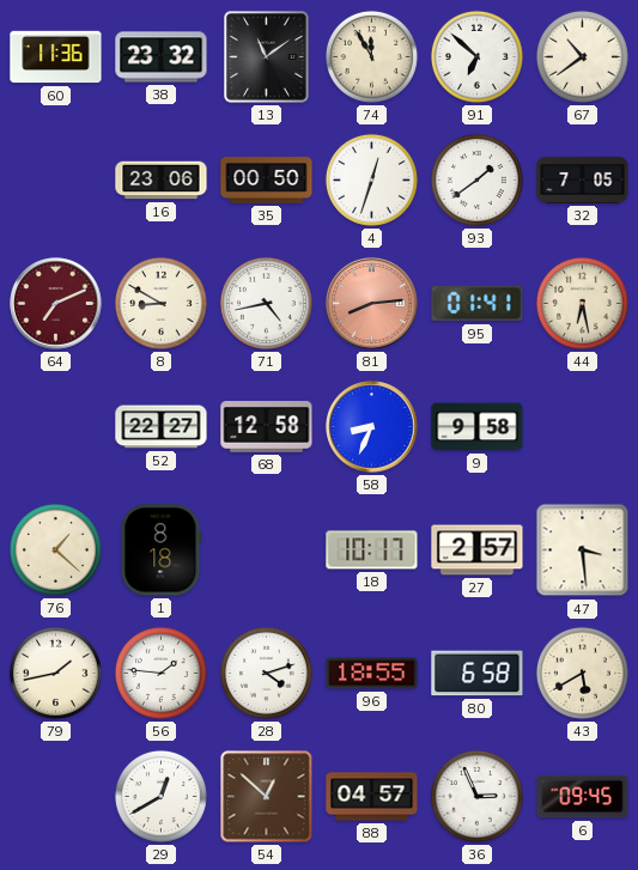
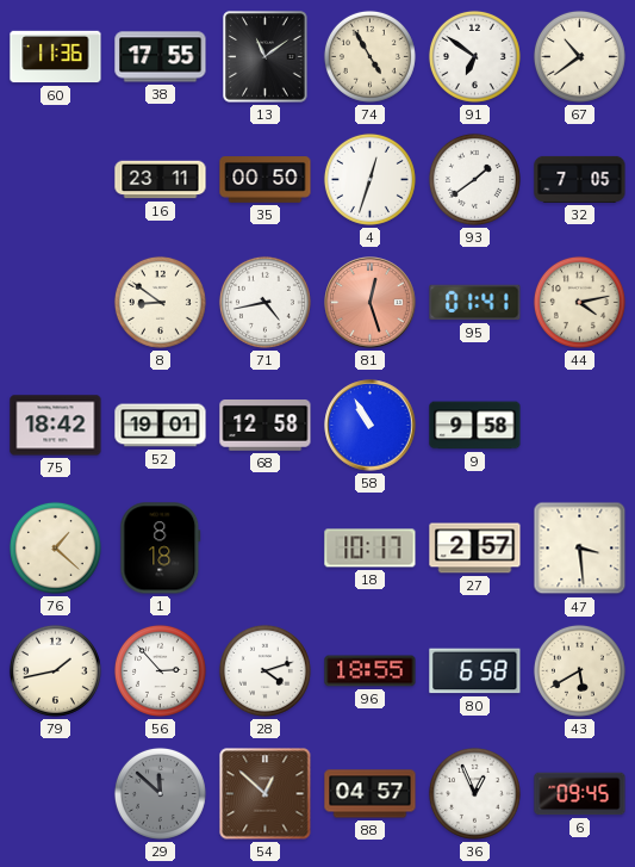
38: 23:32 -> 17:55
74: 11:55 -> 4:55
91: 6:52 -> 6:51
16: 23:06 -> 23:11
64: 7:11 -> none
8: 8:50 -> 8:51
81: 8:14 -> 12:27
44: 6:28 -> 4:13
75: none -> 18:42
52: 22:27 -> 19:01
58: 8:34 -> 10:55
56: 1:46 -> 2:53
29: 12:40 -> 11:52
29 dial: white -> grey
36: 2:56 -> 12:56
